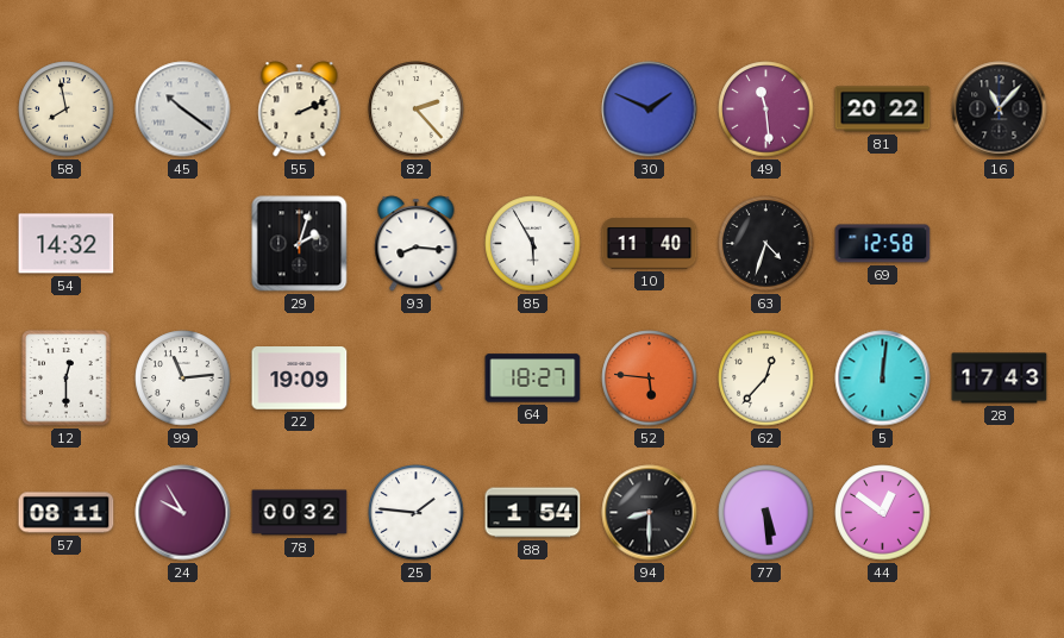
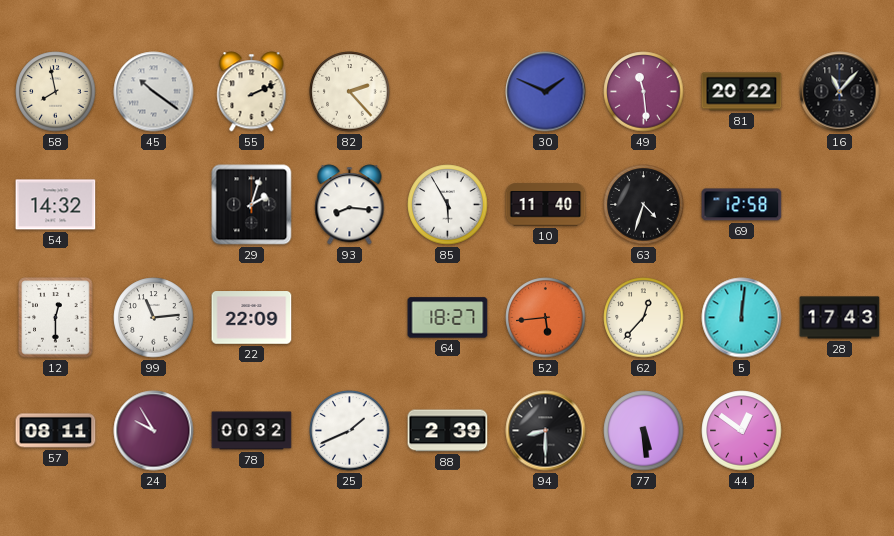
22: 19:09 -> 22:09
52: 5:46 -> 5:44
25: 1:46 -> 1:41
88: 1:54 -> 2:39
